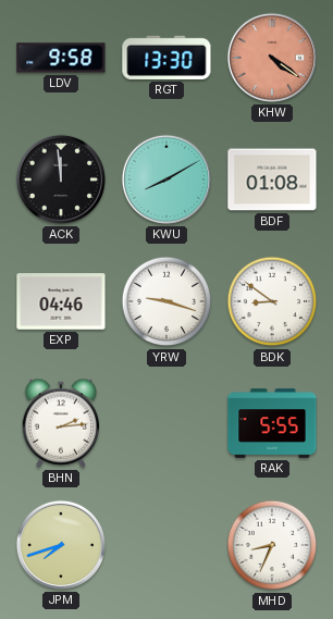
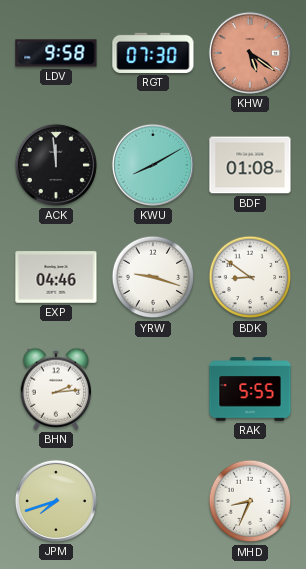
RGT: 13:30 -> 07:30
KHW: 4:21 -> 5:21
